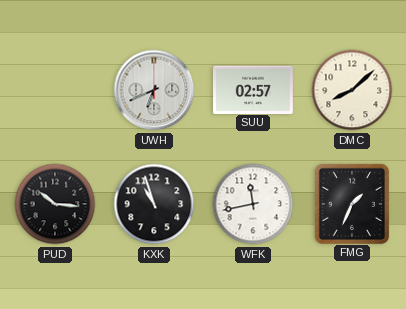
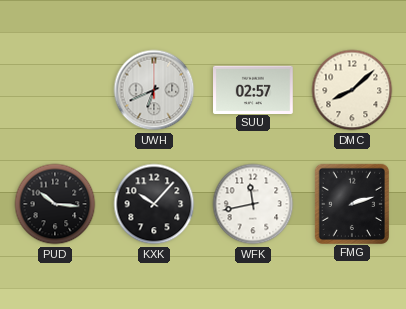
KXK: 10:57 -> 10:07
FMG: 1:34 -> 2:12
